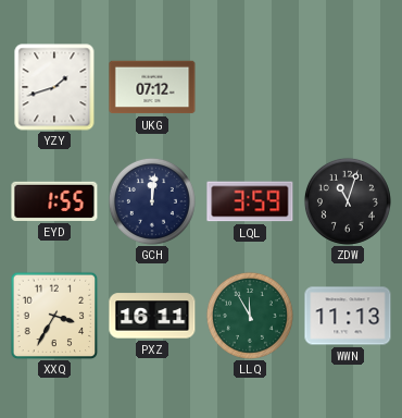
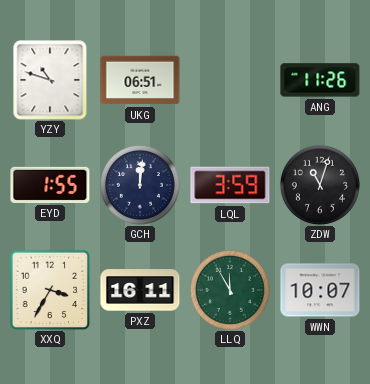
YZY: 1:42 -> 10:48
UKG: 07:12 -> 06:51
ANG: none -> 11:26
WWN: 11:13 -> 10:07
